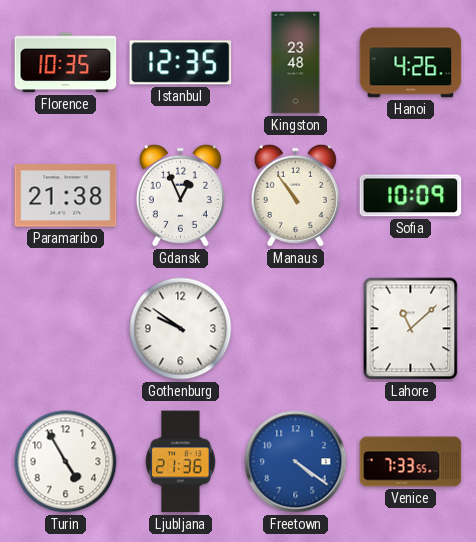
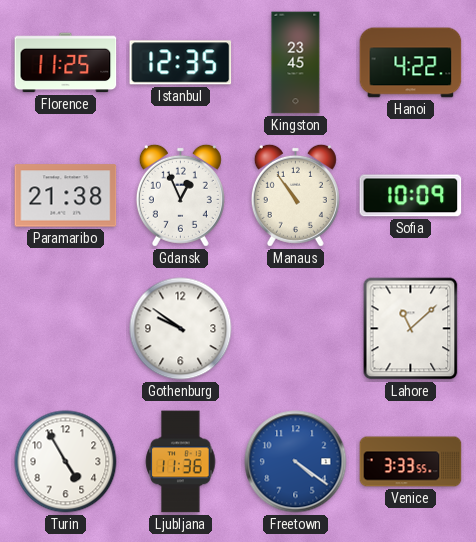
Florence: 10:35 -> 11:25
Kingston: 23:48 -> 23:45
Hanoi: 4:26 -> 4:22
Ljubljana: 21:36 -> 11:36
Venice: 7:33 -> 3:33
